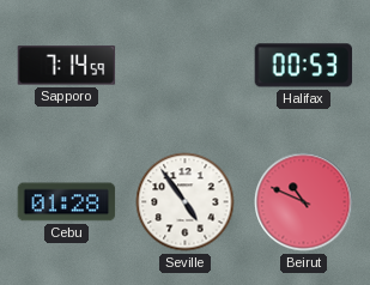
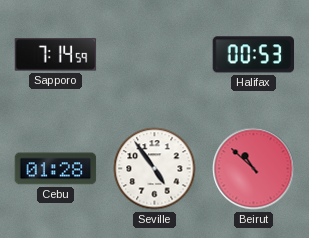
Beirut: 10:49 -> 10:52
